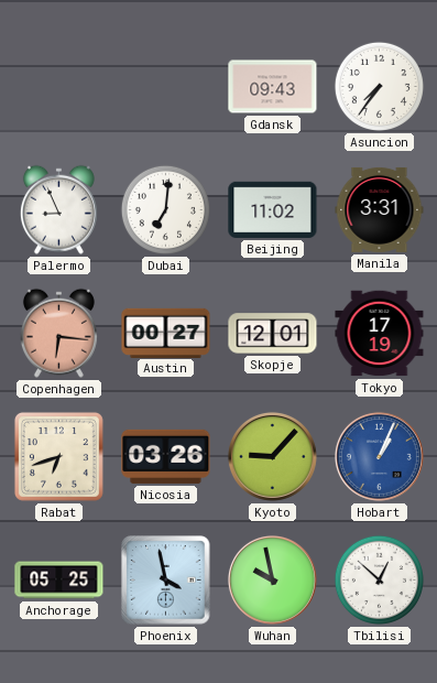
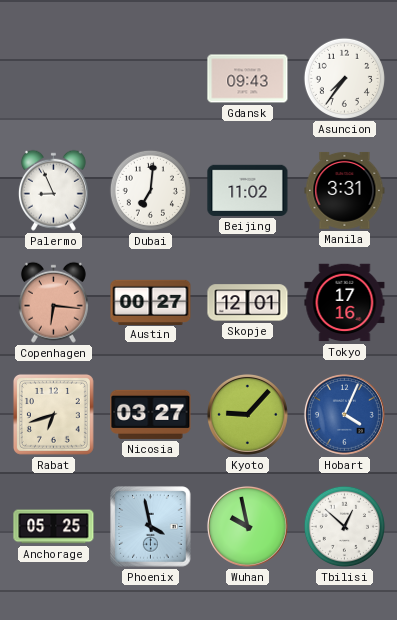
Tokyo: 17:19 -> 17:16
Nicosia: 03:26 -> 03:27
Hobart: 1:04 -> 4:04
